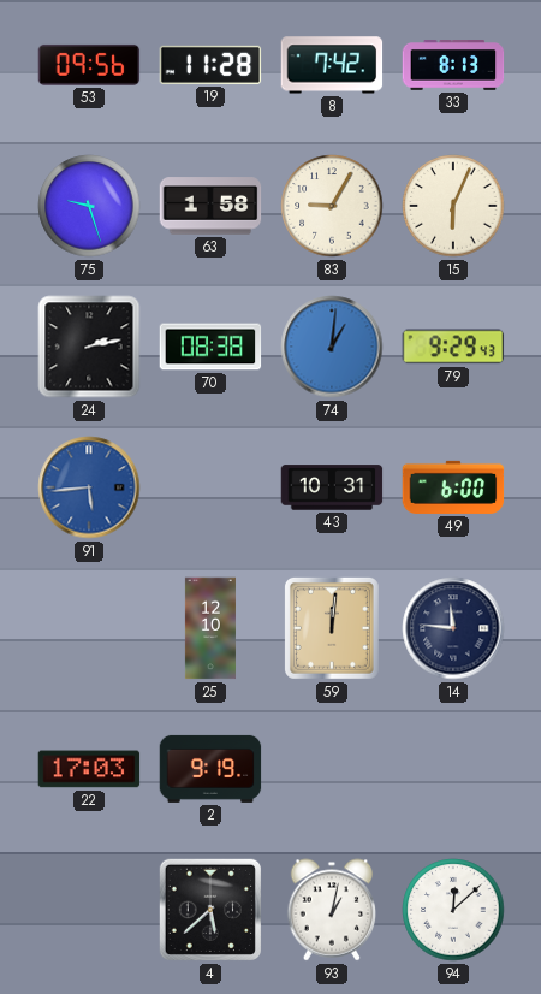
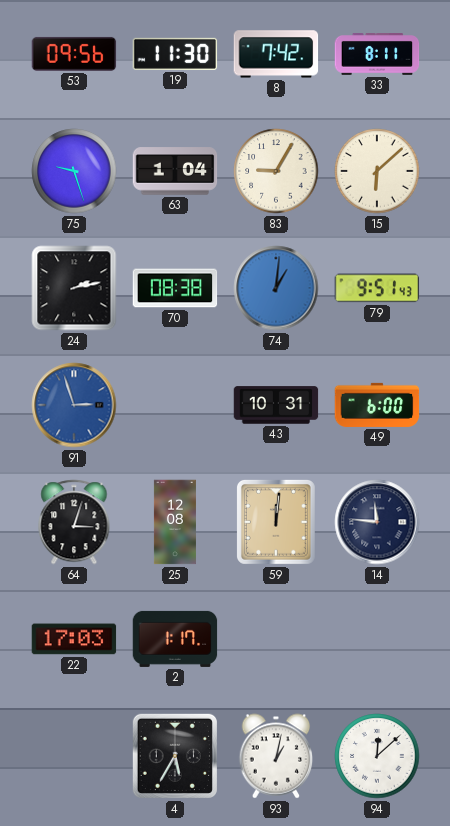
19: 11:28 -> 11:30
33: 8:13 -> 8:11
63: 1:58 -> 1:04
15: 6:04 -> 6:08
79: 9:29 -> 9:51
91: 5:44 -> 2:57
64: none -> 3:03
25: 12:10 -> 12:08
2: 9:19 -> 1:17
4: 5:38 -> 5:35
